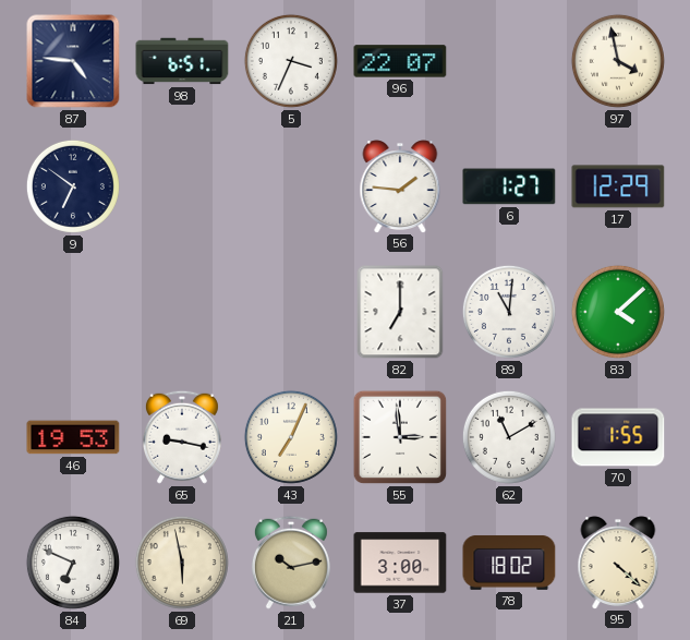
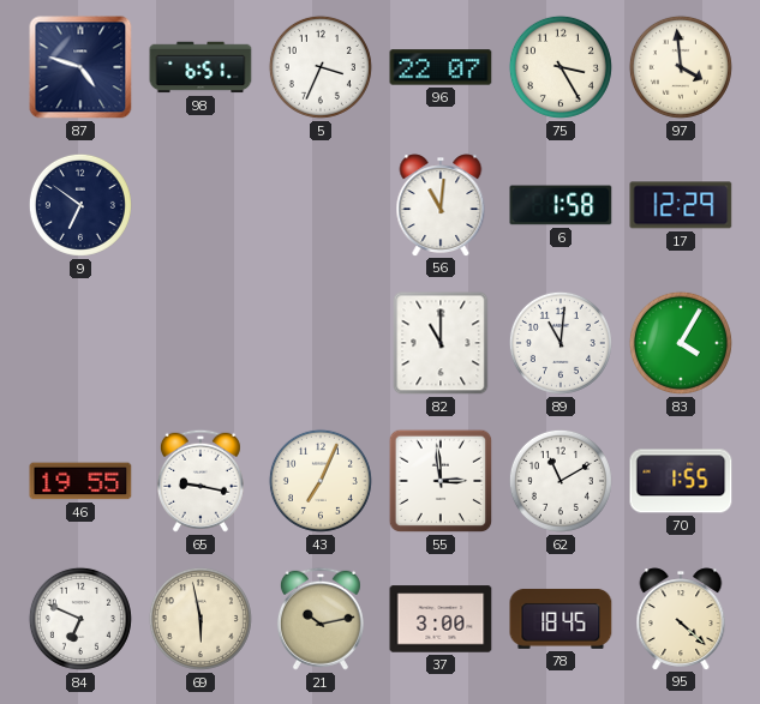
87: 4:46 -> 4:48
75: none -> 3:25
97: 3:58 -> 3:59
56: 1:46 -> 11:01
6: 1:27 -> 1:58
82: 7:00 -> 11:00
83: 4:08 -> 4:05
46: 19:53 -> 19:55
78: 18:02 -> 18:45
